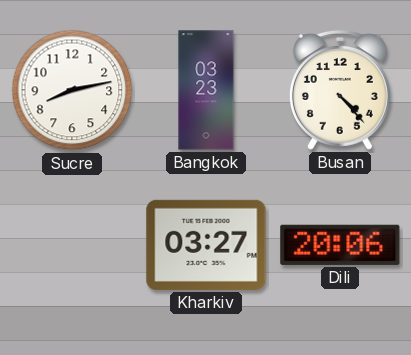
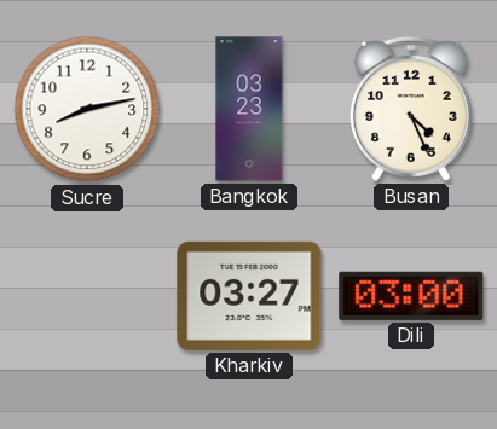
Busan: 4:23 -> 4:26
Dili: 20:06 -> 03:00
